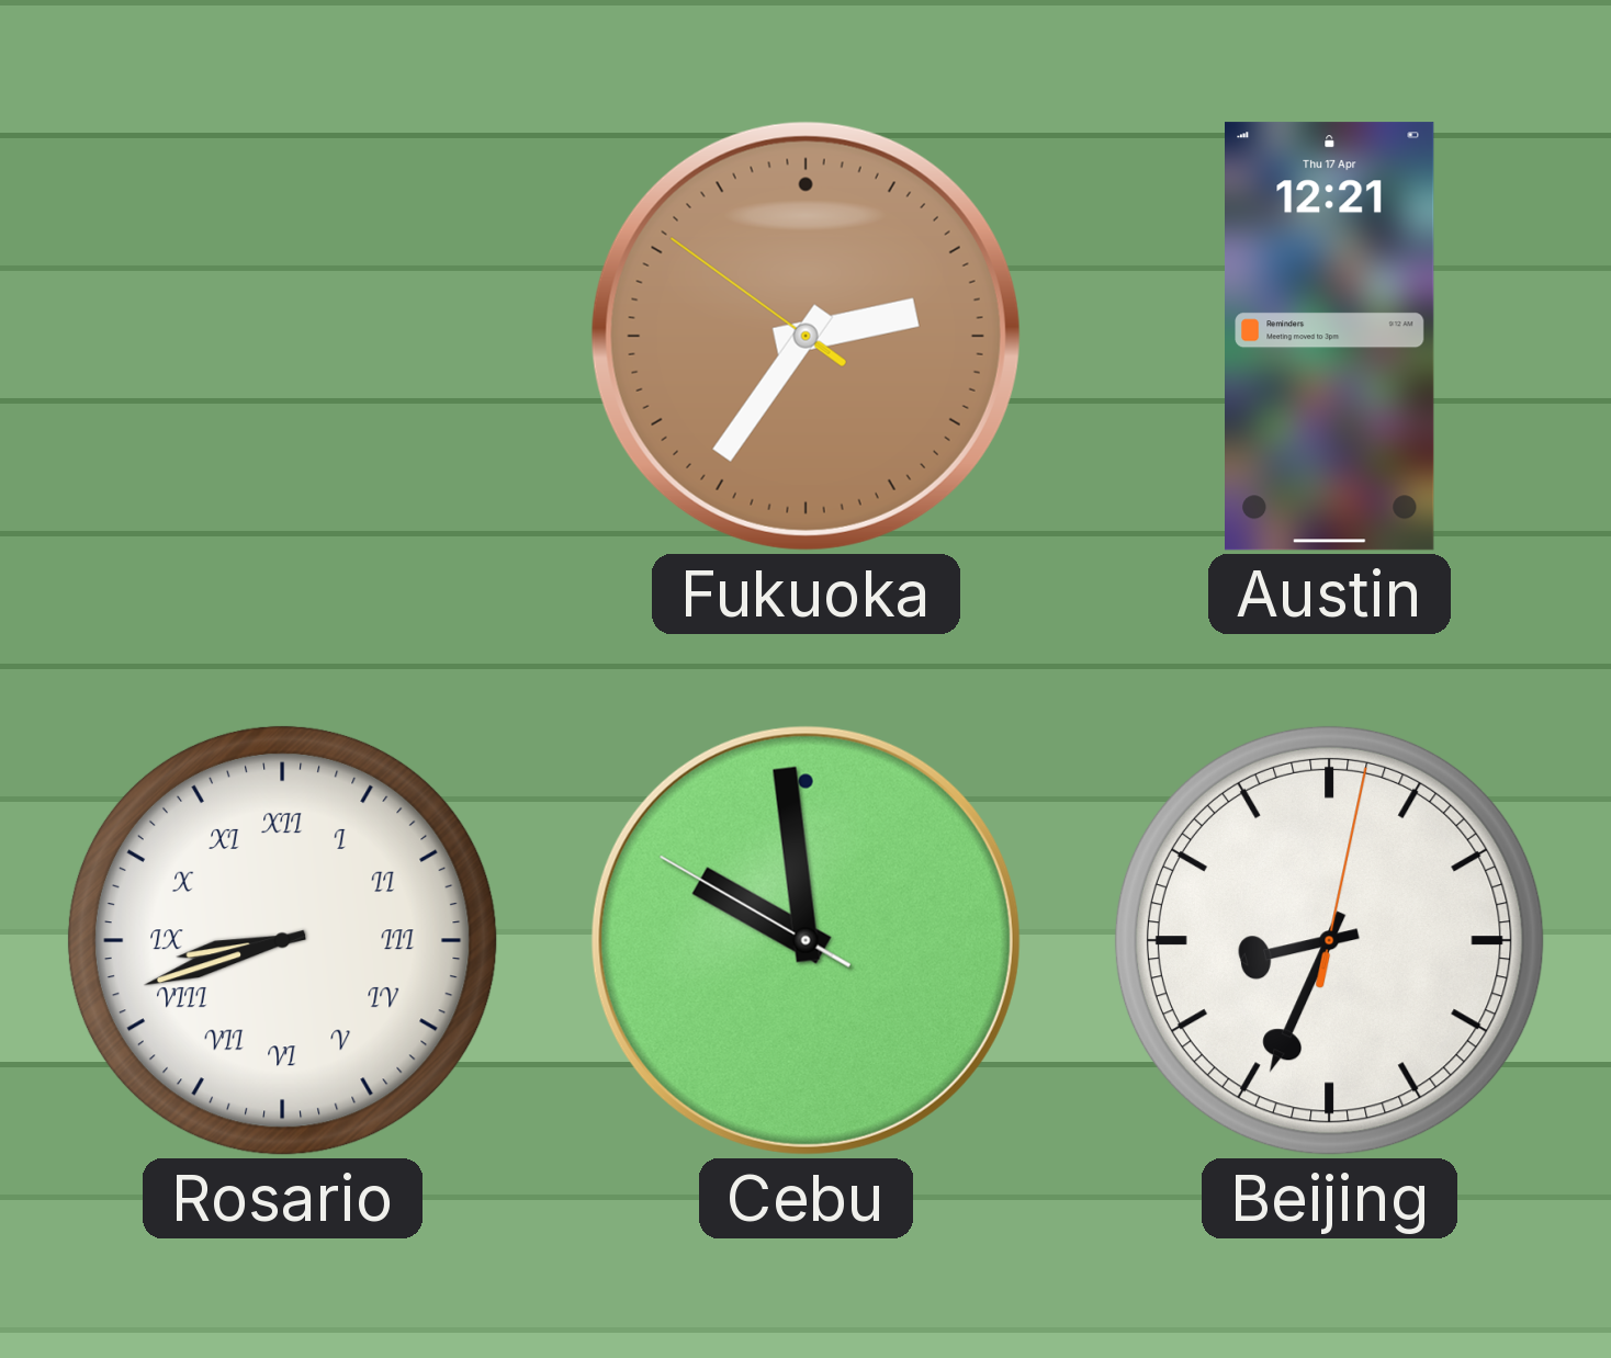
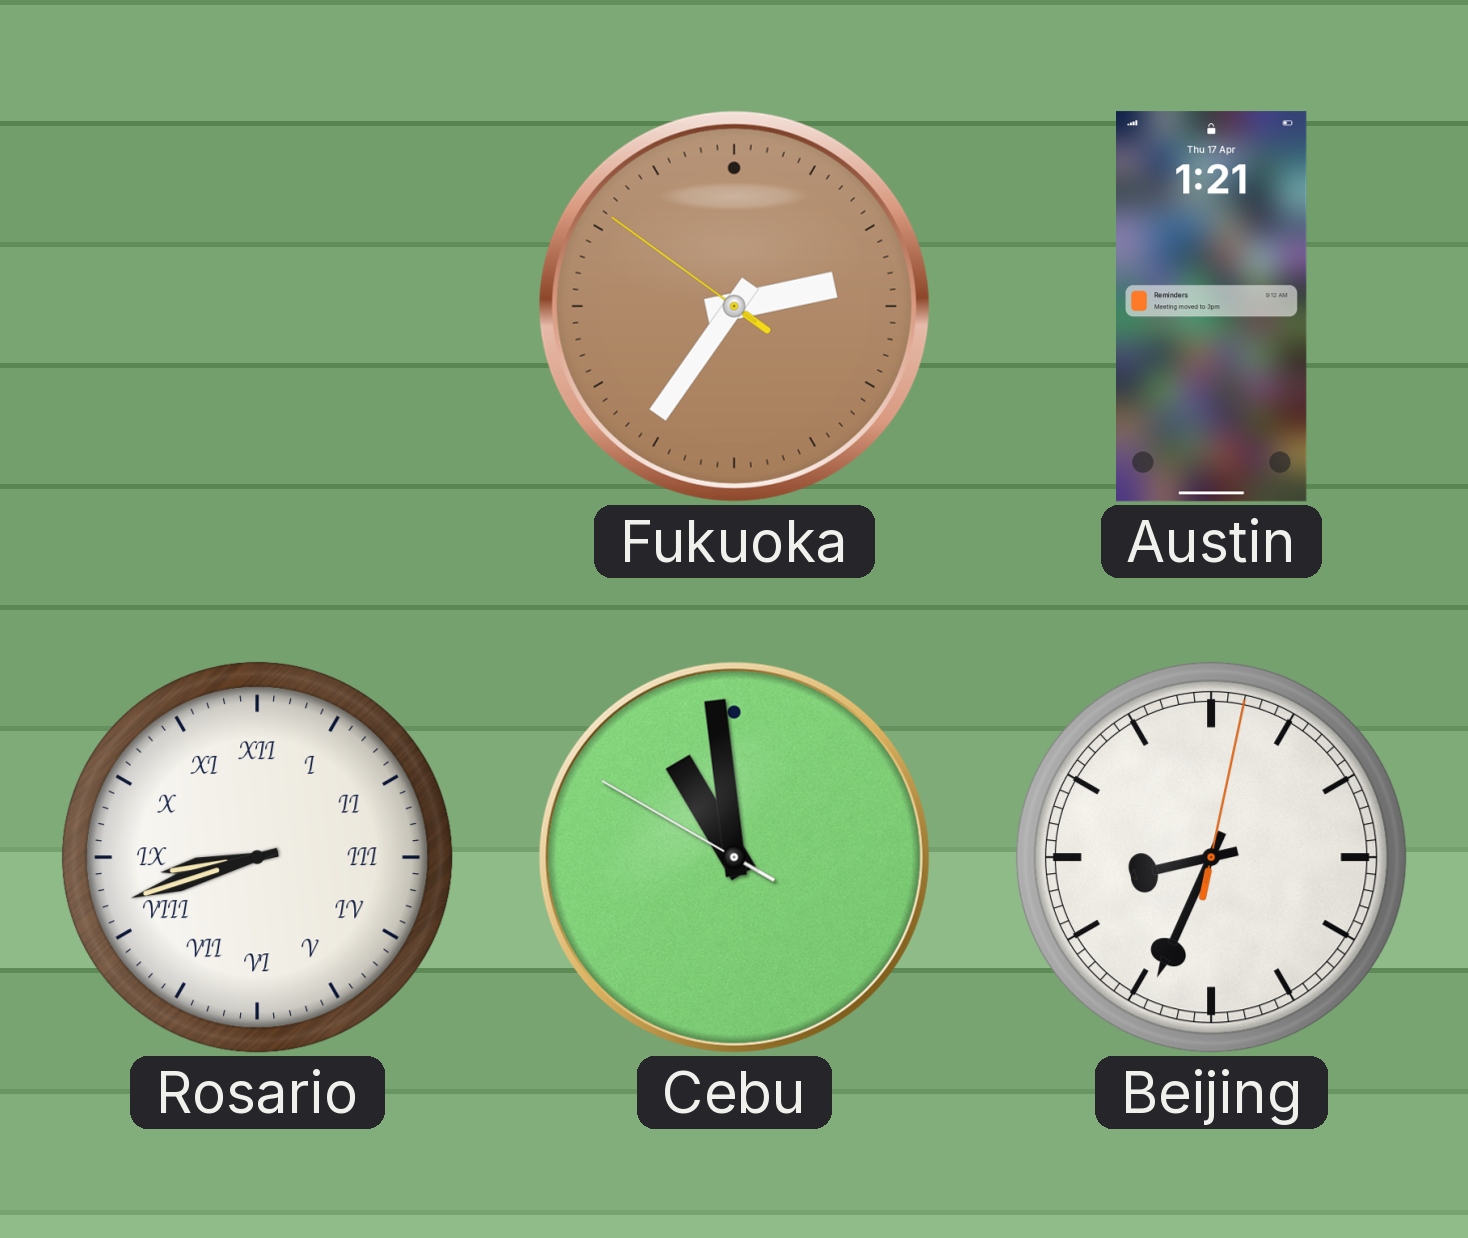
Austin: 12:21 -> 1:21
Cebu: 9:58 -> 10:58
